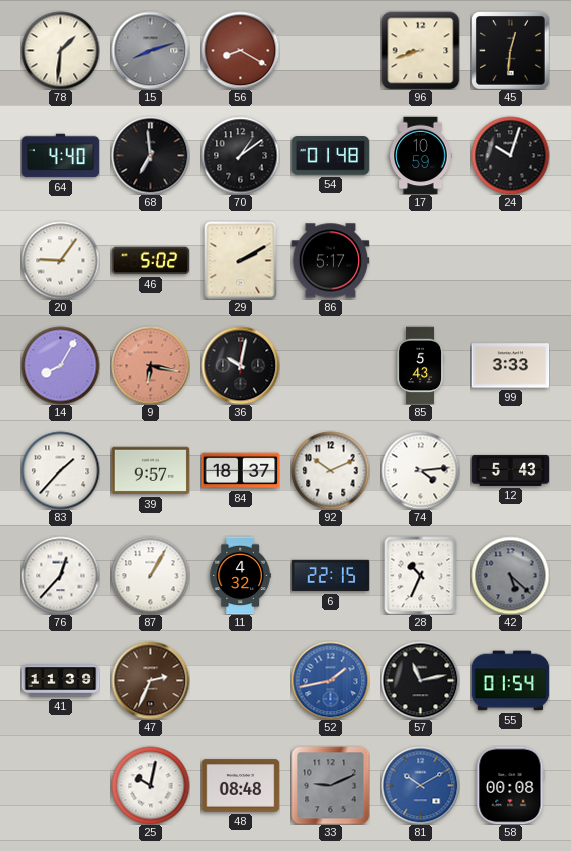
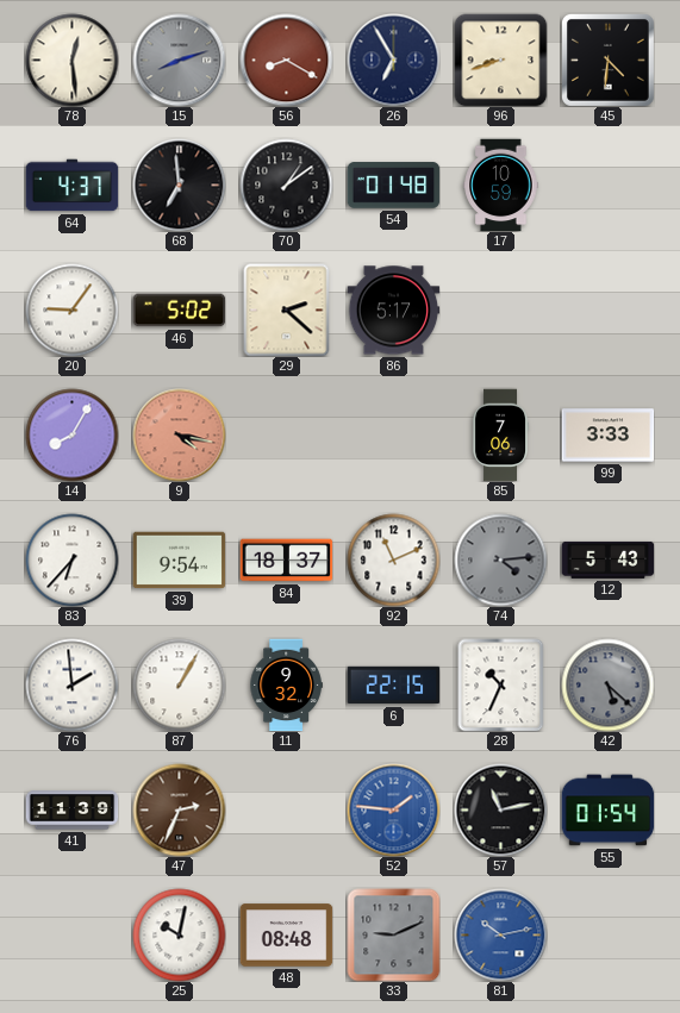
78: 1:31 -> 12:29
26: none -> 6:55
45: 12:31 -> 4:31
64: 4:40 -> 4:37
24: 10:03 -> none
29: 2:10 -> 2:22
9: 6:17 -> 4:17
36: 10:02 -> none
85: 5:43 -> 7:06
83: 1:37 -> 6:37
39: 9:57 -> 9:54
92: 10:11 -> 11:11
74 dial: white -> grey
76: 12:37 -> 1:59
11: 4:32 -> 9:32
52: 1:43 -> 1:46
81: 10:10 -> 10:13
58: 00:08 -> none
